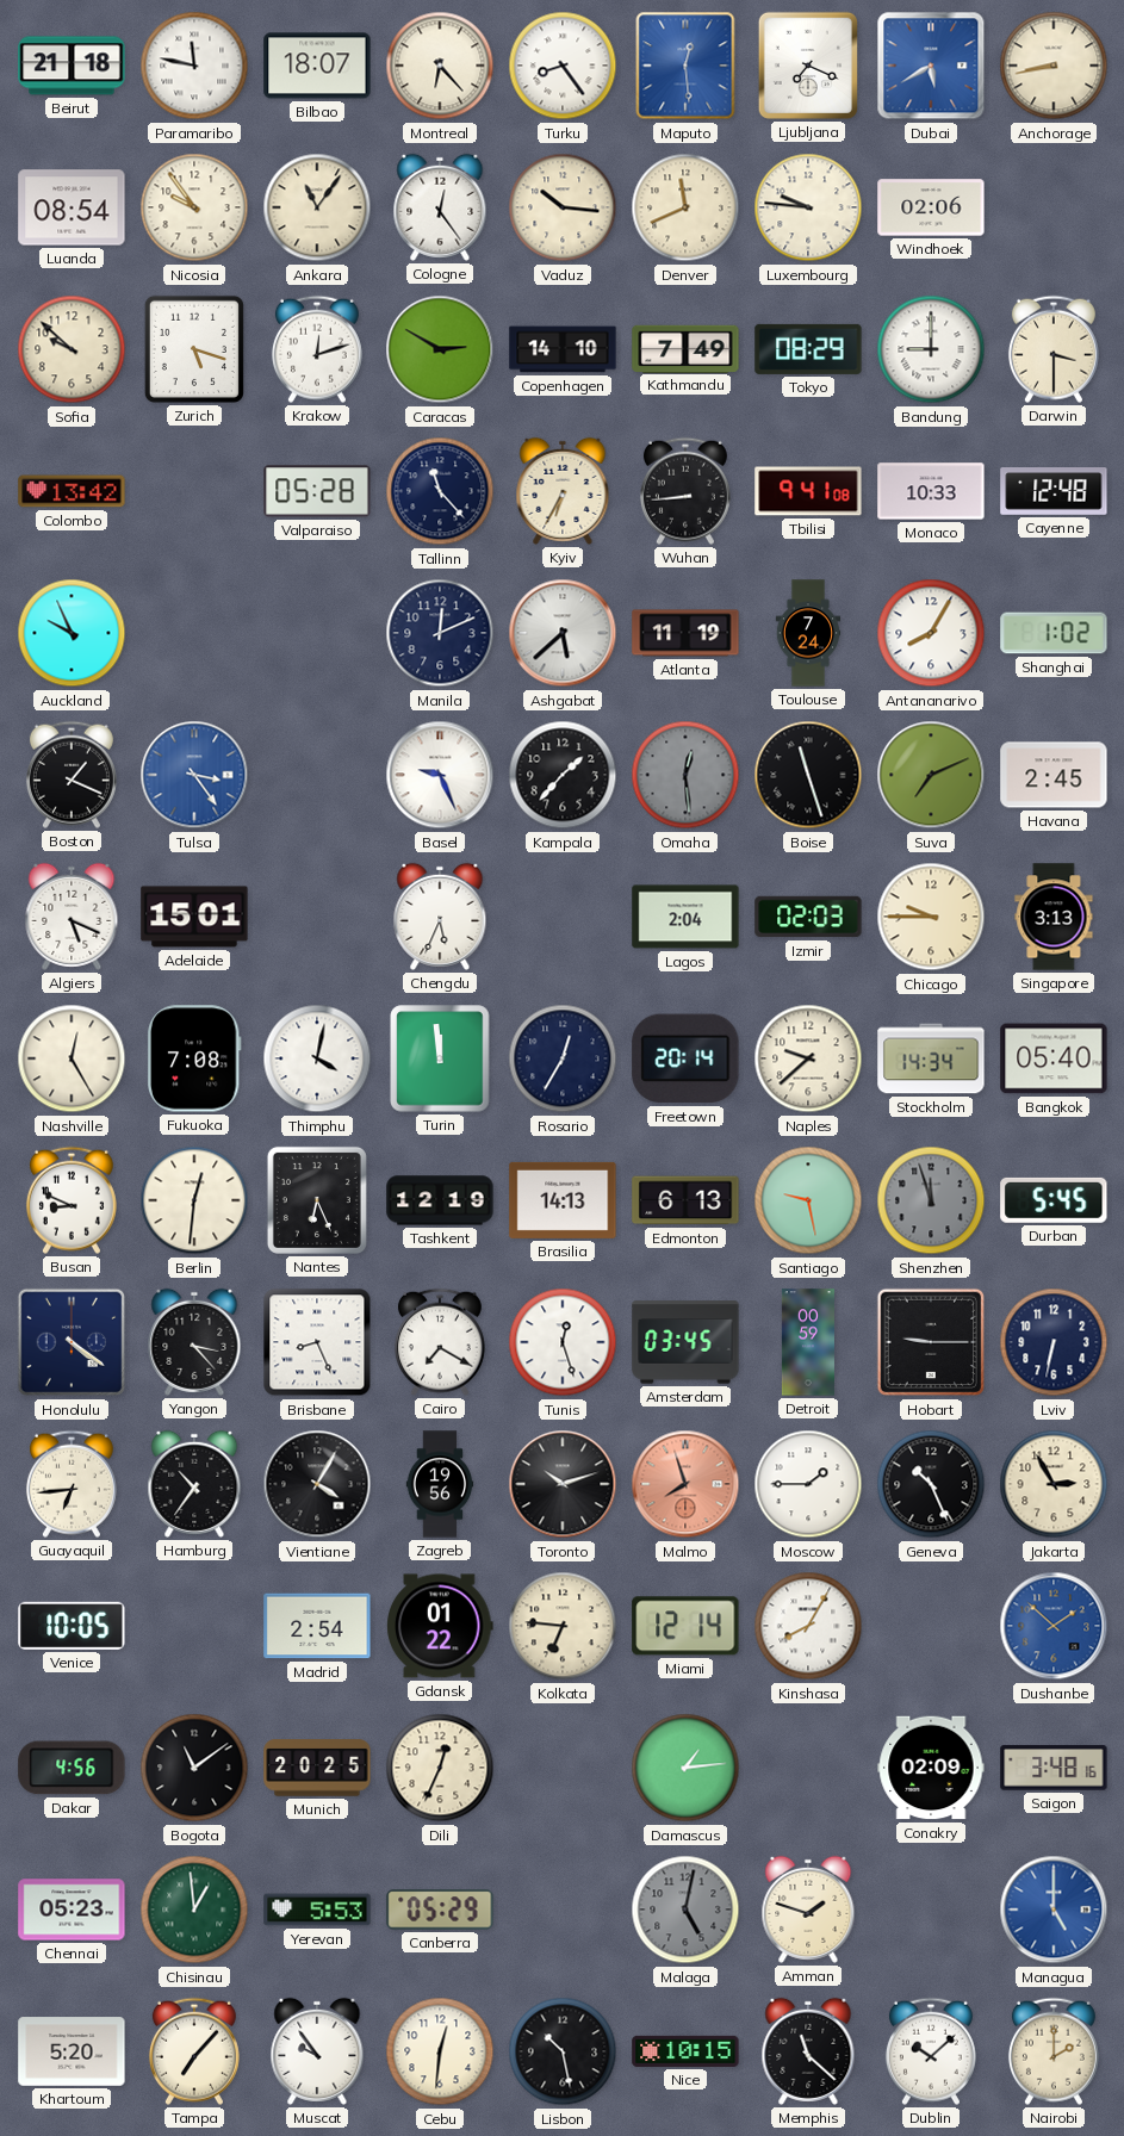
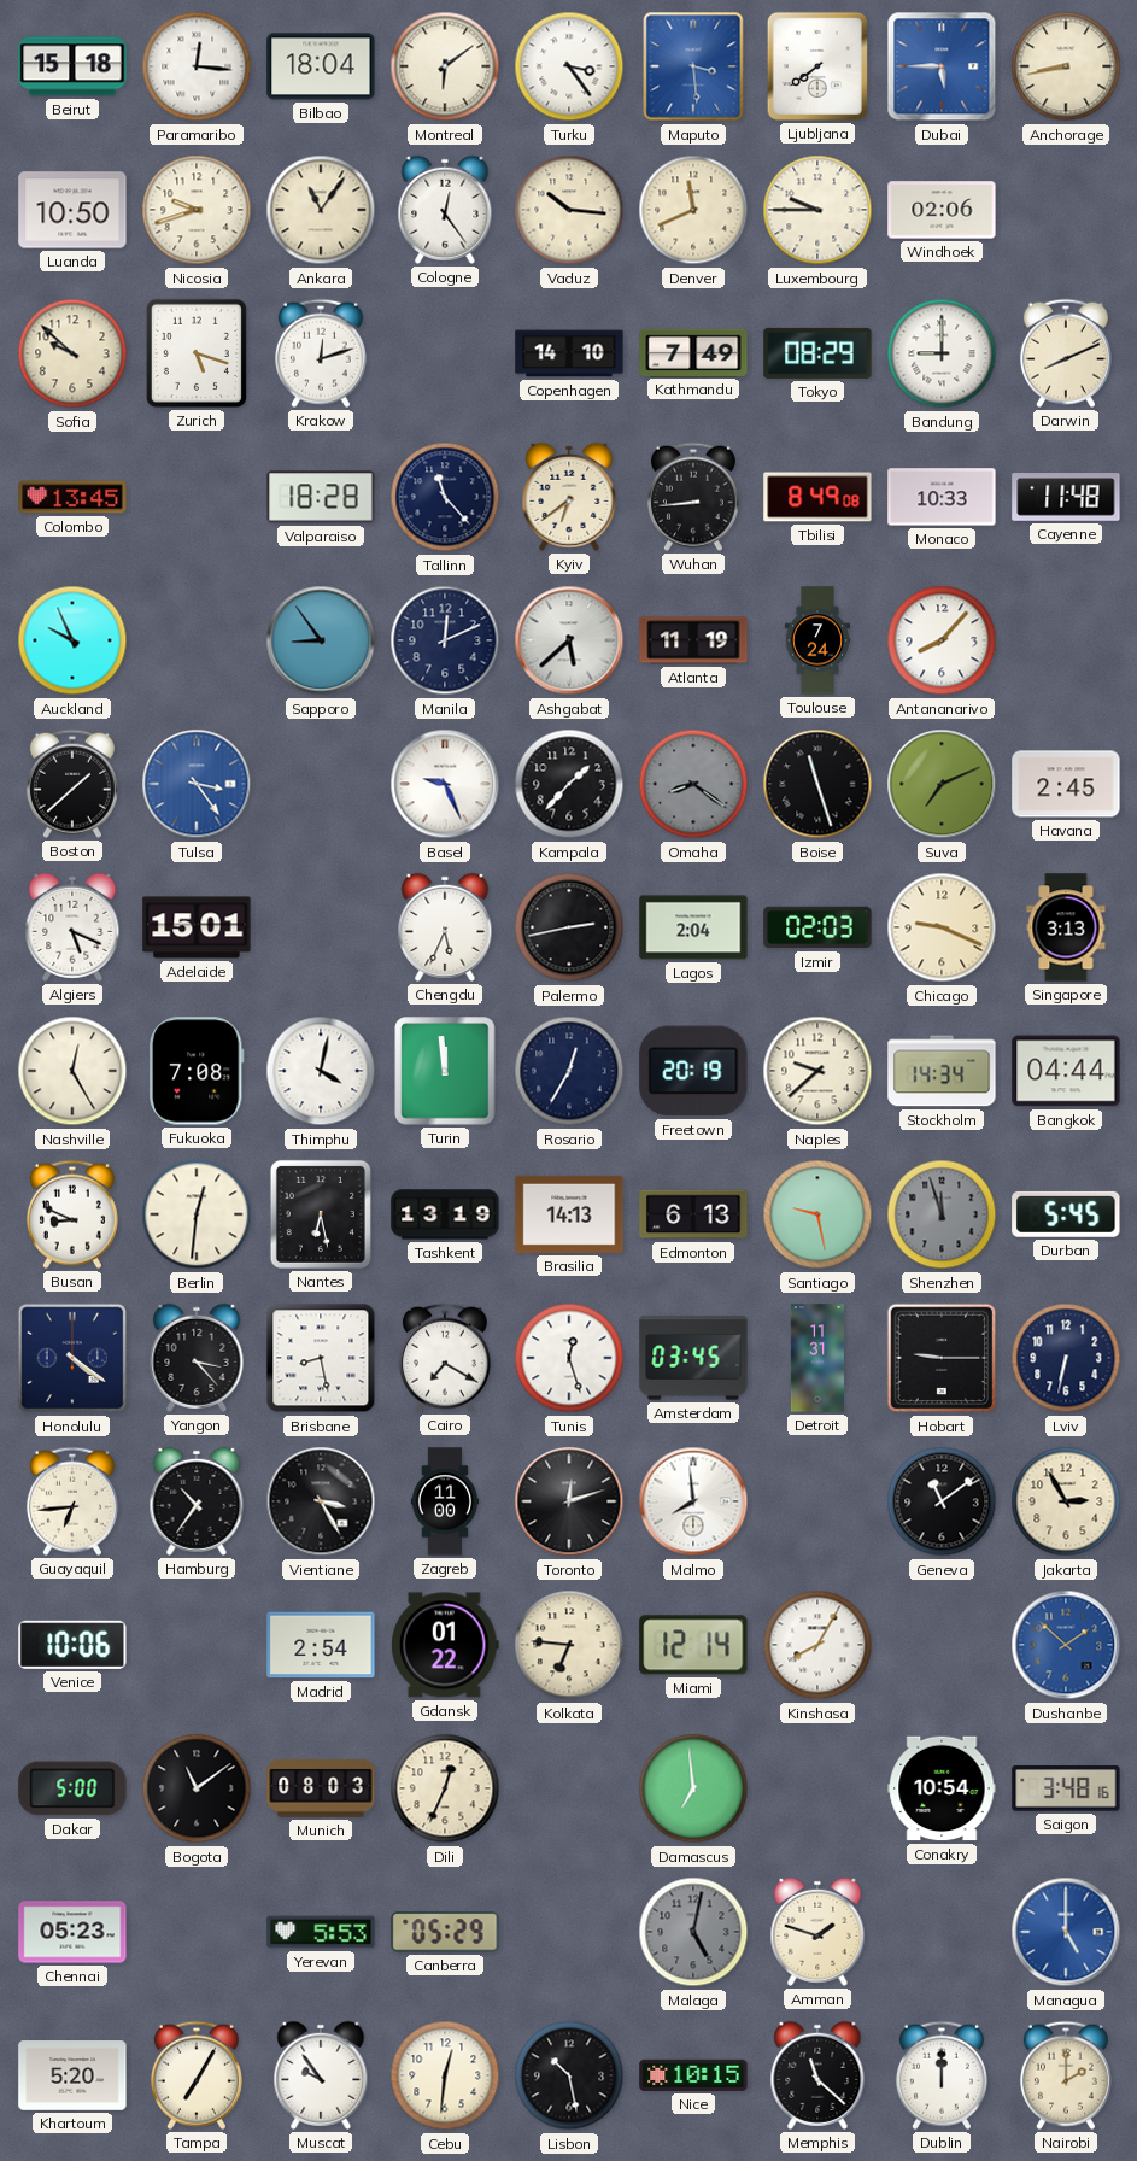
Beirut: 21:18 -> 15:18
Paramaribo: 11:47 -> 12:16
Bilbao: 18:07 -> 18:04
Montreal: 6:23 -> 6:09
Turku: 8:24 -> 3:24
Maputo: 12:29 -> 3:29
Ljubljana: 7:19 -> 7:39
Dubai: 5:40 -> 5:45
Luanda: 08:54 -> 10:50
Nicosia: 9:54 -> 9:42
Luxembourg: 9:46 -> 9:45
Caracas: 2:50 -> none
Darwin: 3:30 -> 8:11
Colombo: 13:42 -> 13:45
Valparaiso: 05:28 -> 18:28
Kyiv: 6:35 -> 6:39
Tbilisi: 9:41 -> 8:49
Cayenne: 12:48 -> 11:48
Sapporo: none -> 8:54
Antananarivo: 8:05 -> 8:07
Shanghai: 1:02 -> none
Boston: 1:19 -> 1:38
Omaha: 12:29 -> 8:21
Palermo: none -> 2:43
Chicago: 9:45 -> 9:19
Freetown: 20:14 -> 20:19
Bangkok: 05:40 -> 04:44
Nantes: 6:26 -> 6:28
Tashkent: 12:19 -> 13:19
Brisbane: 8:26 -> 8:28
Detroit: 00:59 -> 11:31
Vientiane: 4:05 -> 3:25
Zagreb: 19:56 -> 11:00
Toronto: 10:12 -> 12:12
Malmo: 7:57 -> 7:59
Malmo dial: salmon -> white
Moscow: 1:45 -> none
Geneva: 10:26 -> 11:09
Venice: 10:05 -> 10:06
Dakar: 4:56 -> 5:00
Munich: 20:25 -> 08:03
Damascus: 1:14 -> 6:59
Conakry: 02:09 -> 10:54
Chisinau: 12:59 -> none
Tampa: 7:07 -> 7:05
Dublin: 10:08 -> 12:00
